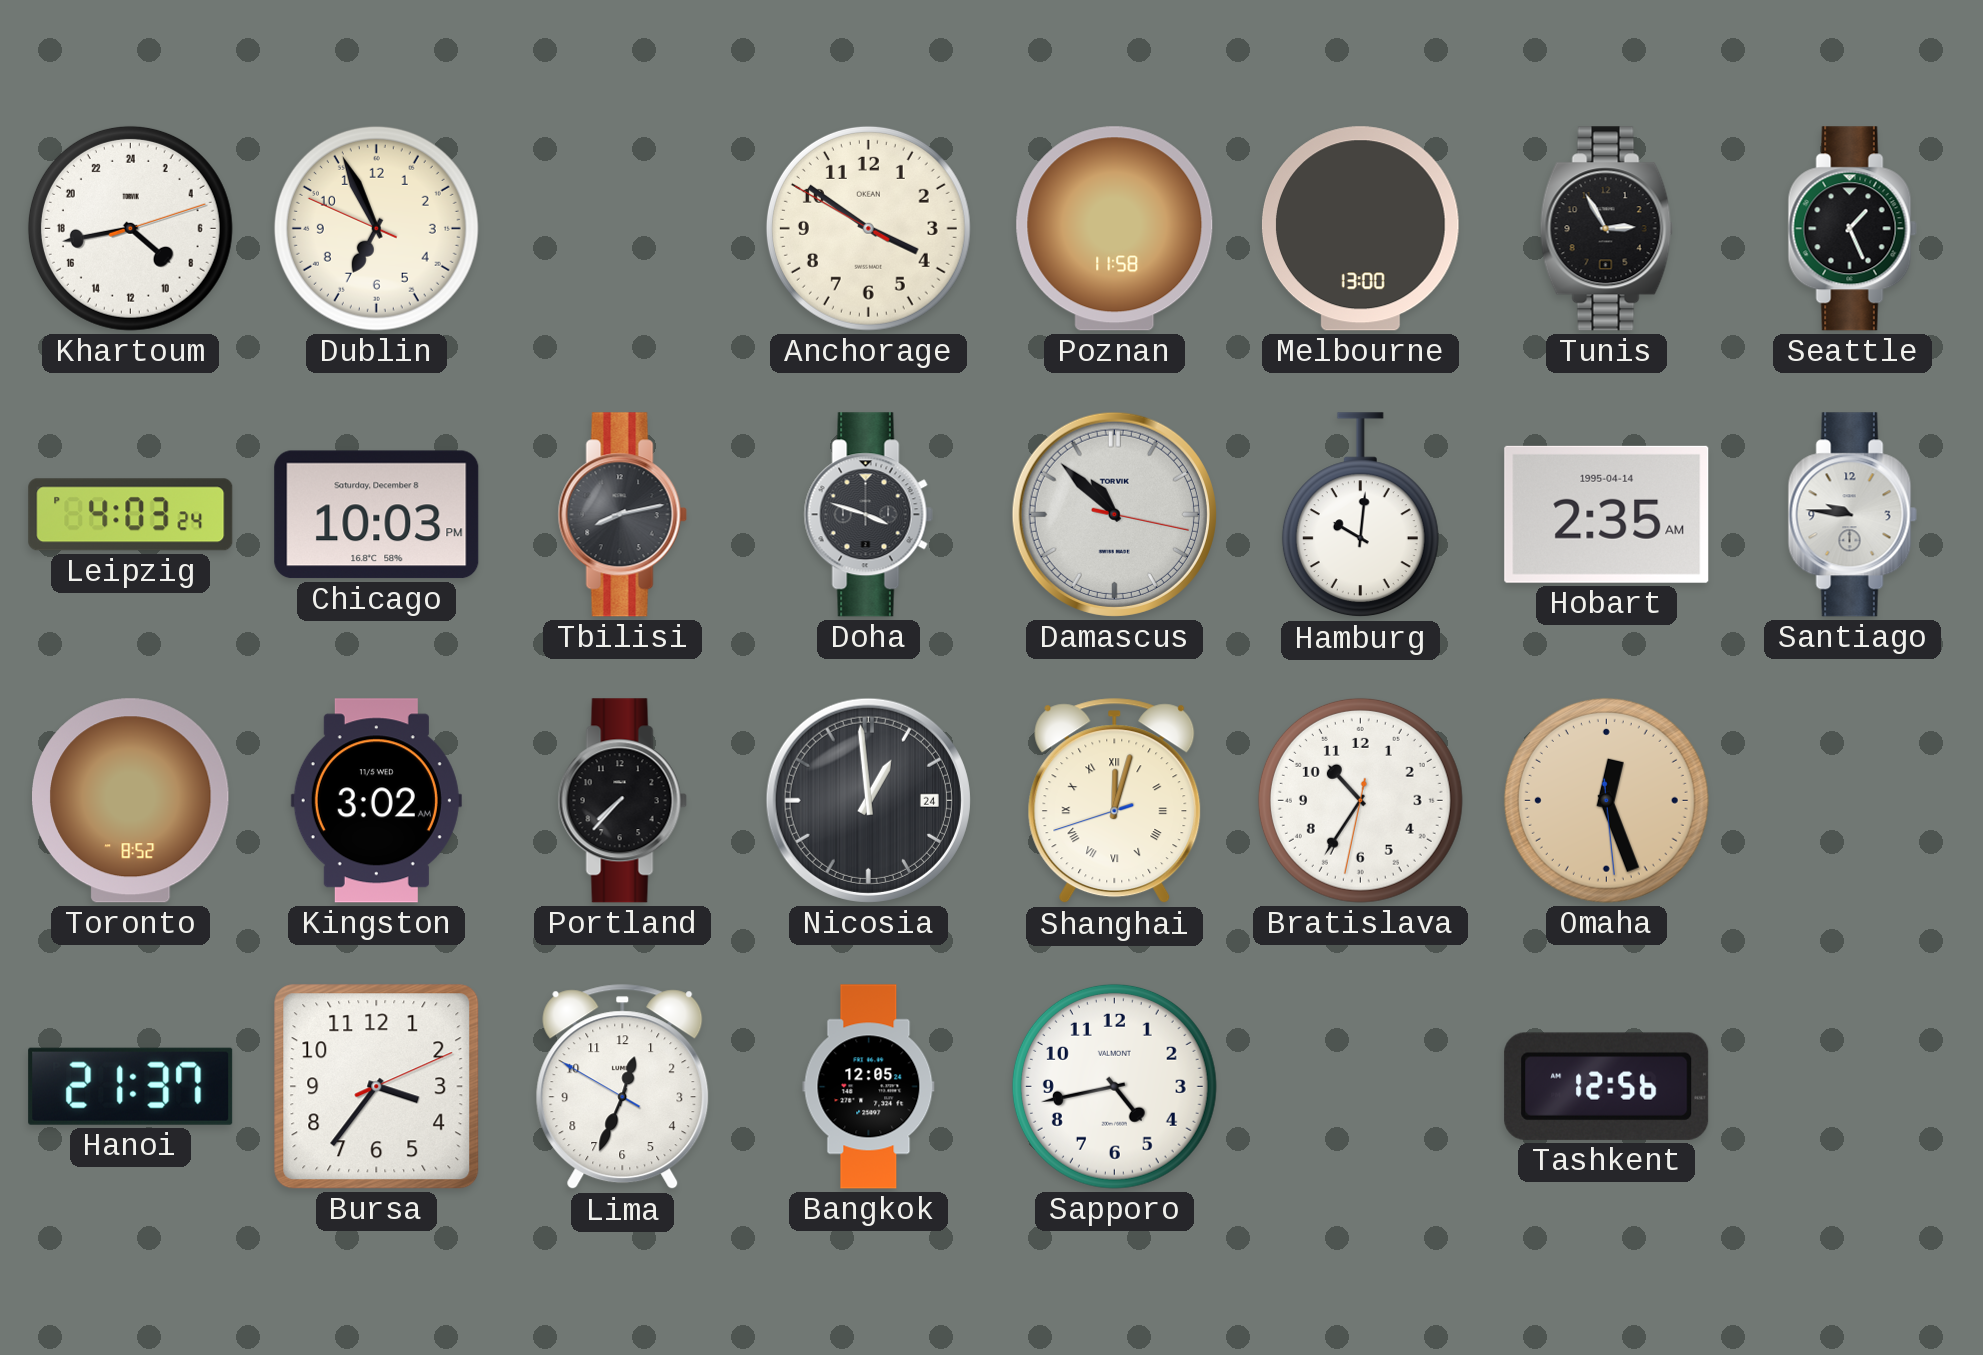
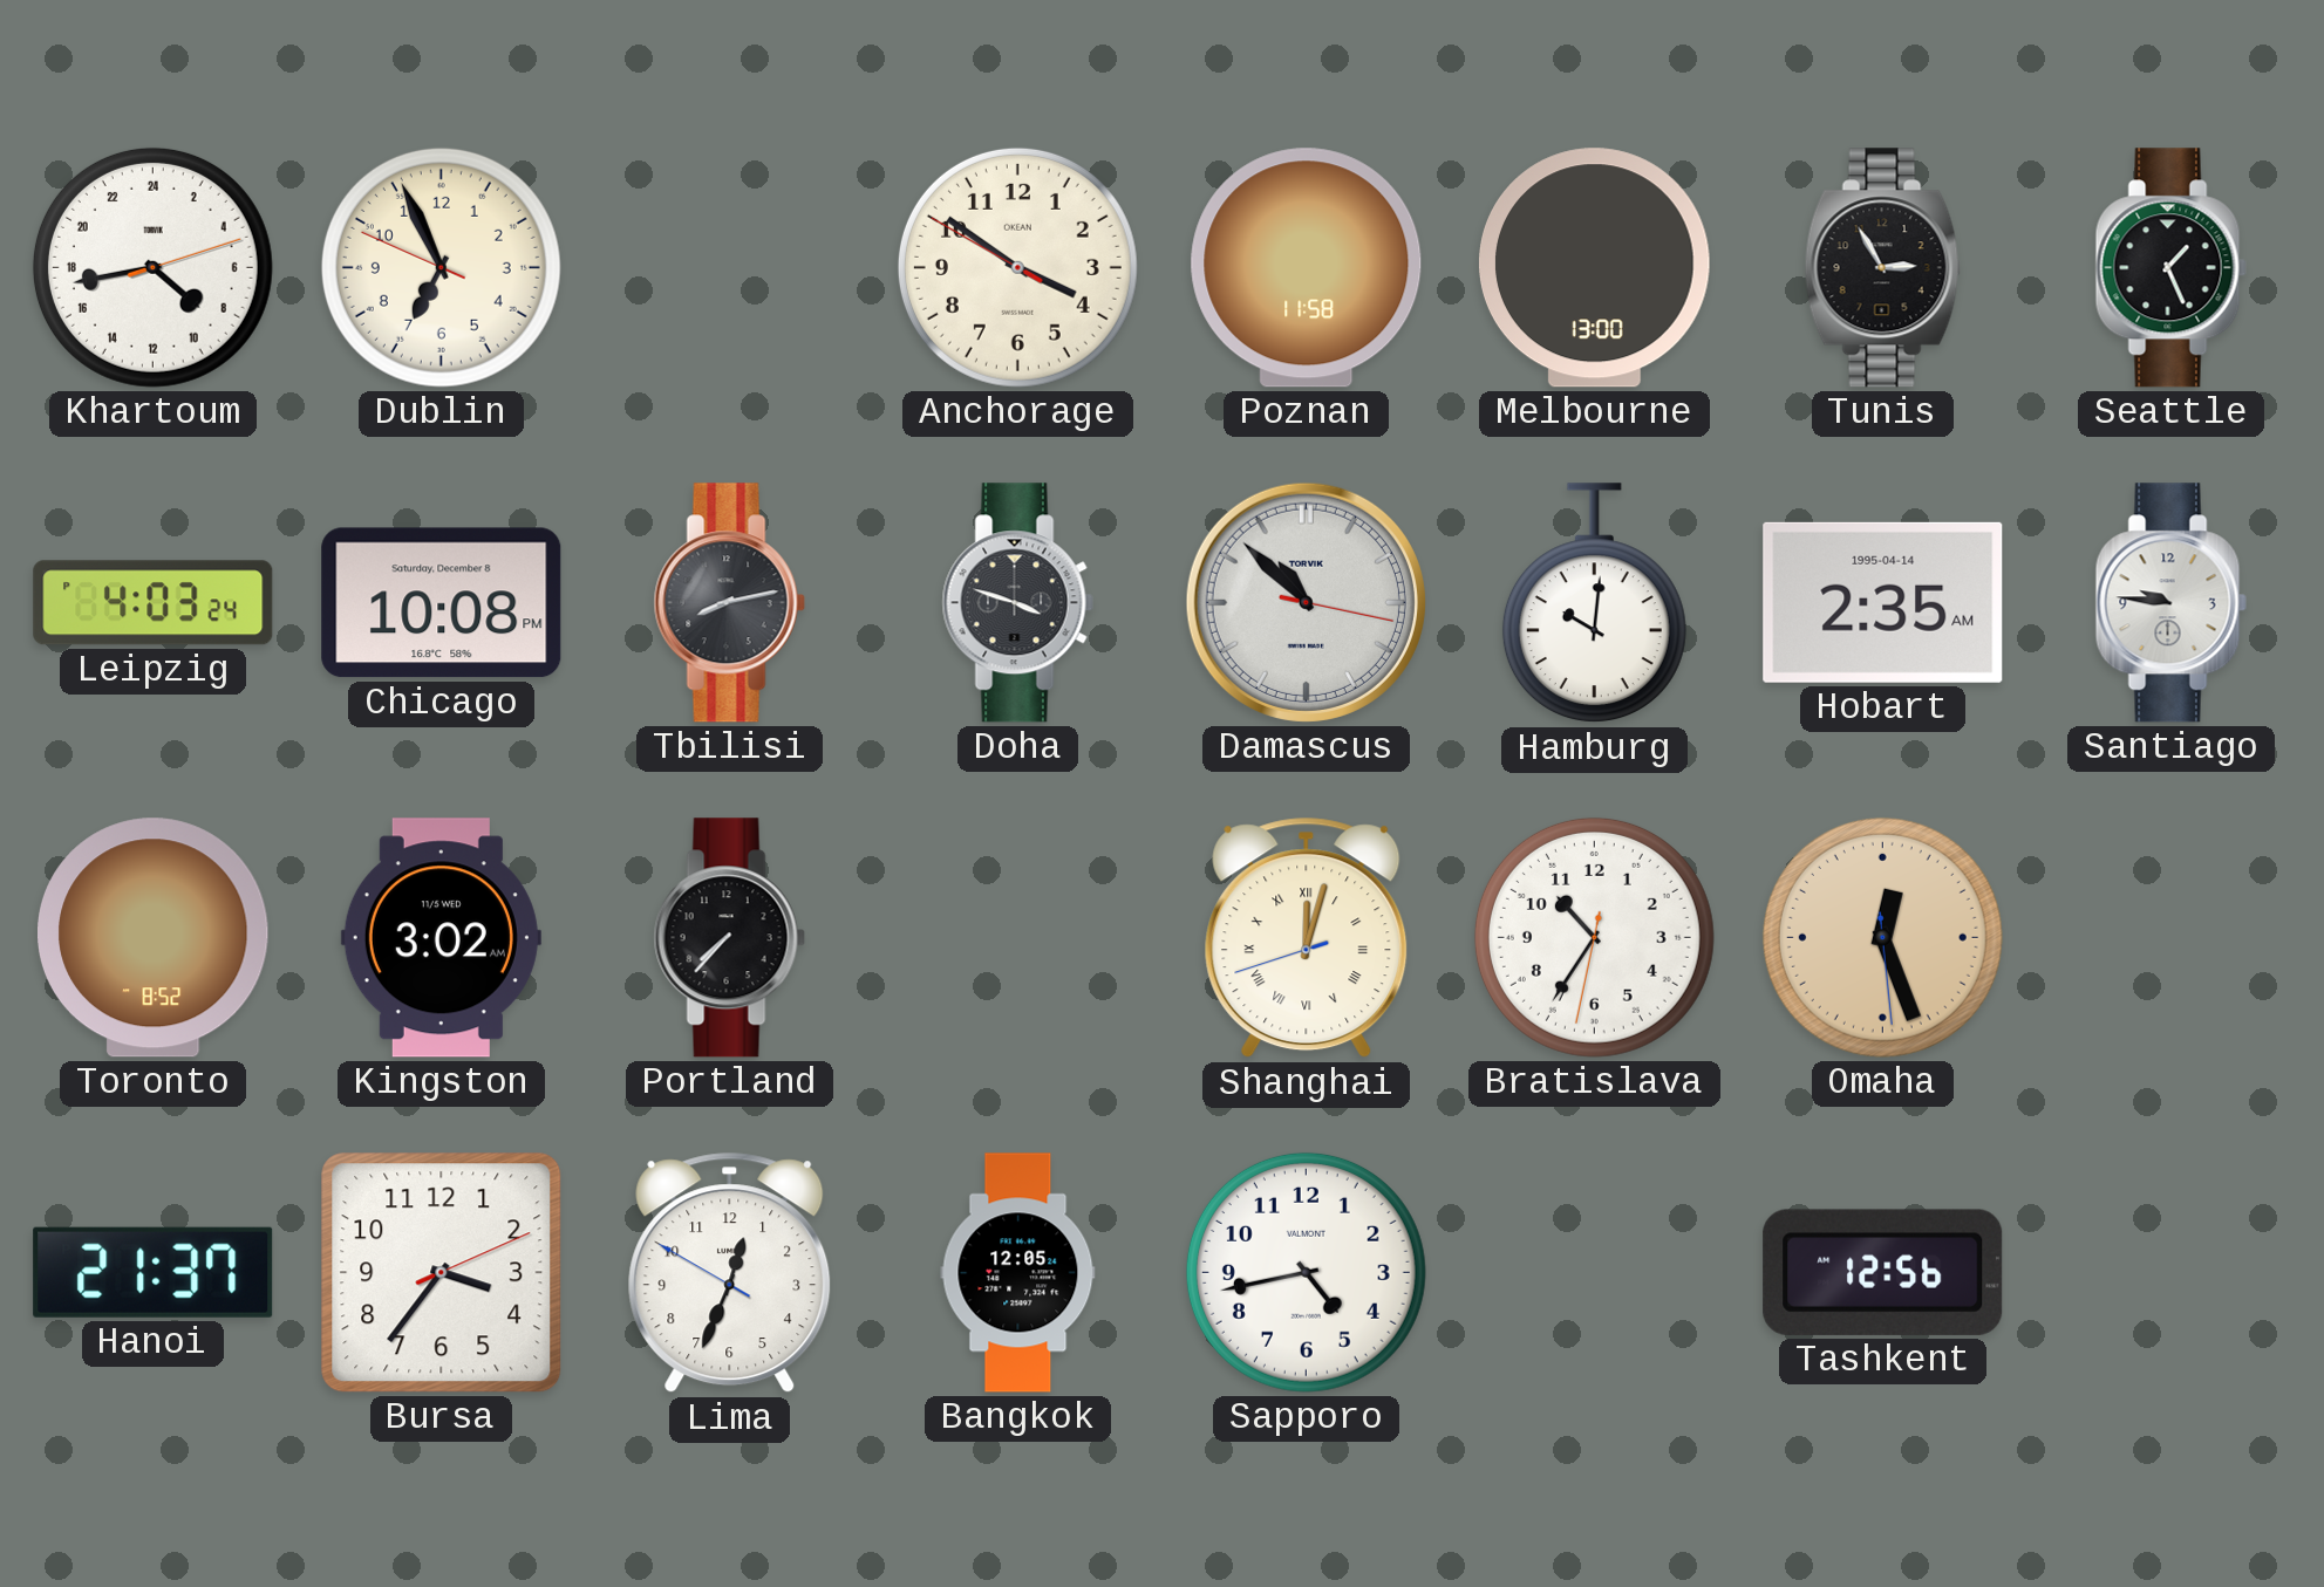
Chicago: 10:03 -> 10:08
Nicosia: 12:59 -> none
